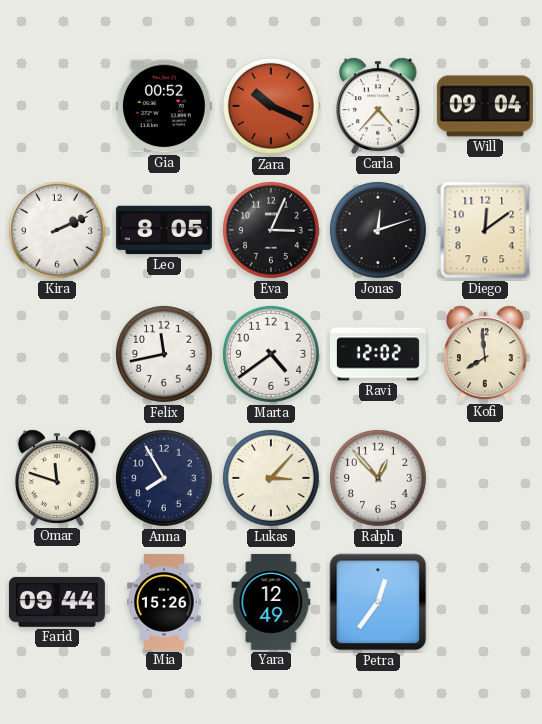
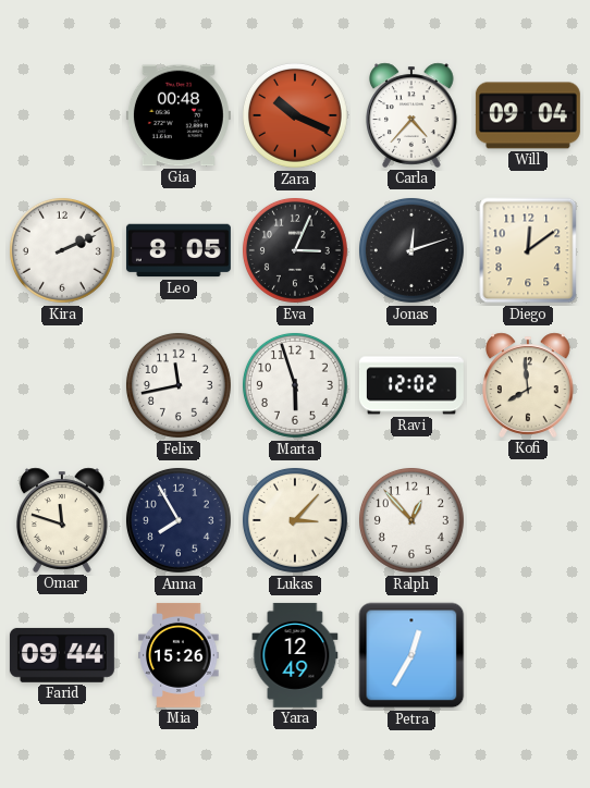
Gia: 00:52 -> 00:48
Marta: 4:39 -> 5:57
Petra: 12:36 -> 12:35
